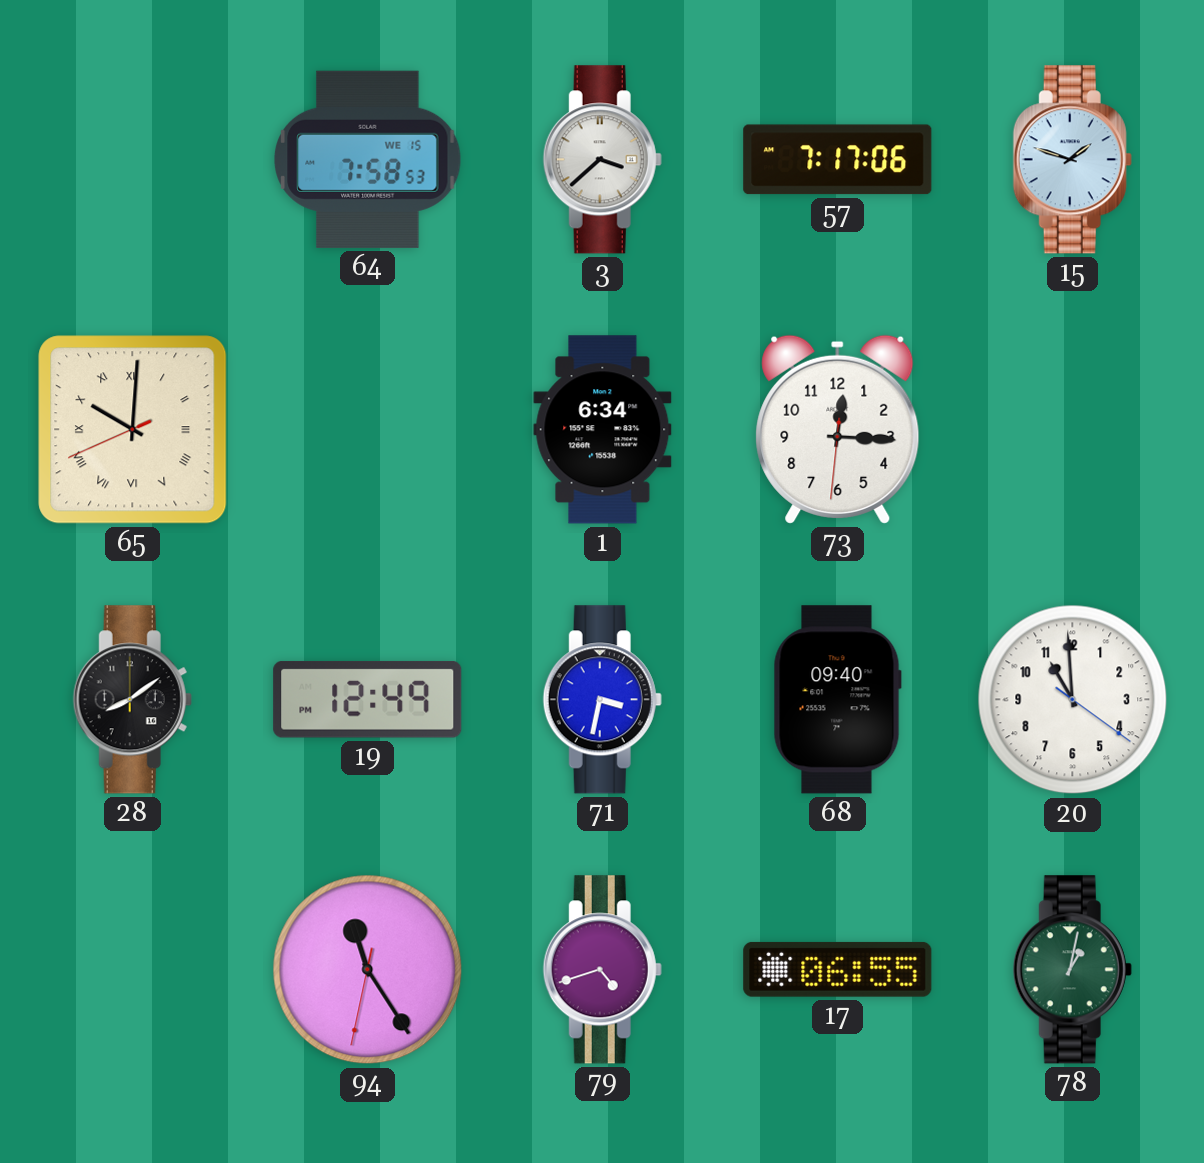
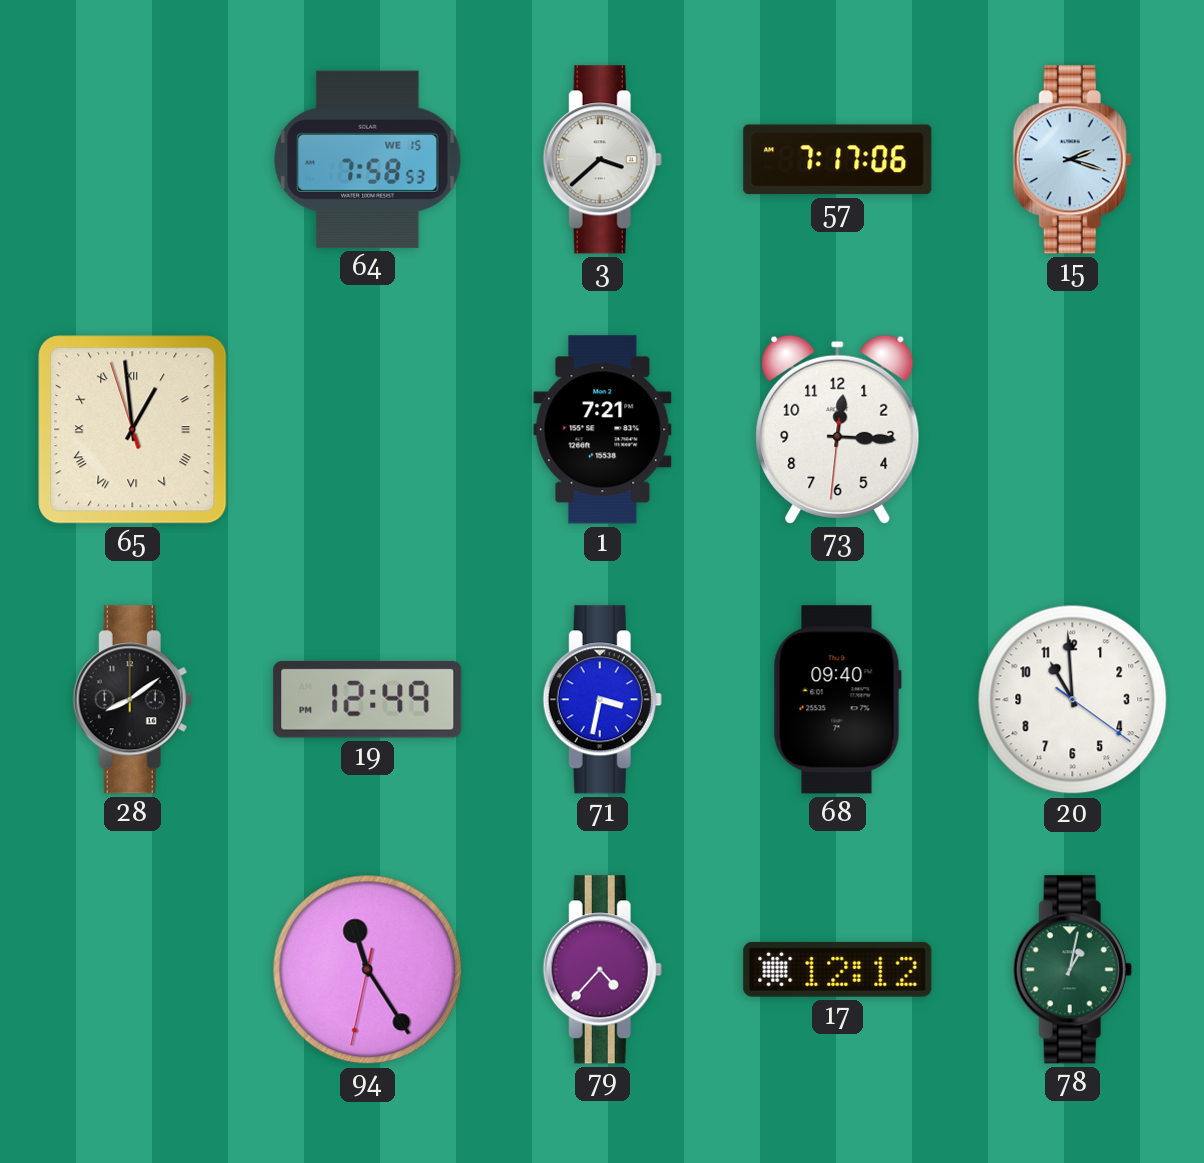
15: 1:48 -> 2:18
65: 10:00 -> 12:58
1: 6:34 -> 7:21
79: 4:42 -> 4:37
17: 06:55 -> 12:12
